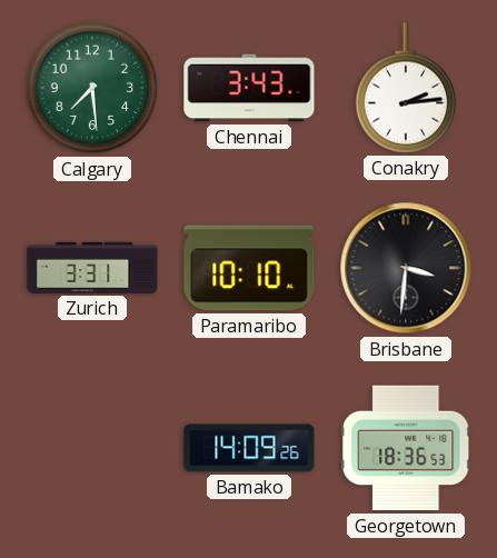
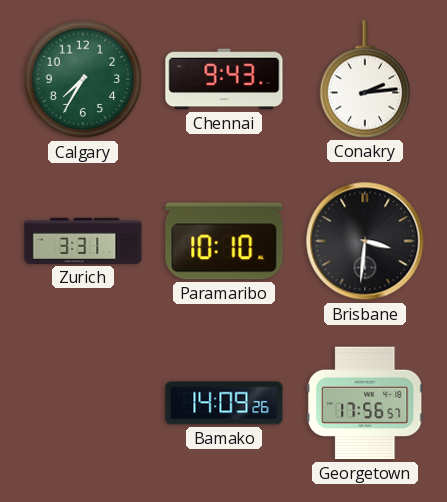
Calgary: 7:29 -> 7:35
Chennai: 3:43 -> 9:43
Georgetown: 18:36 -> 17:56
